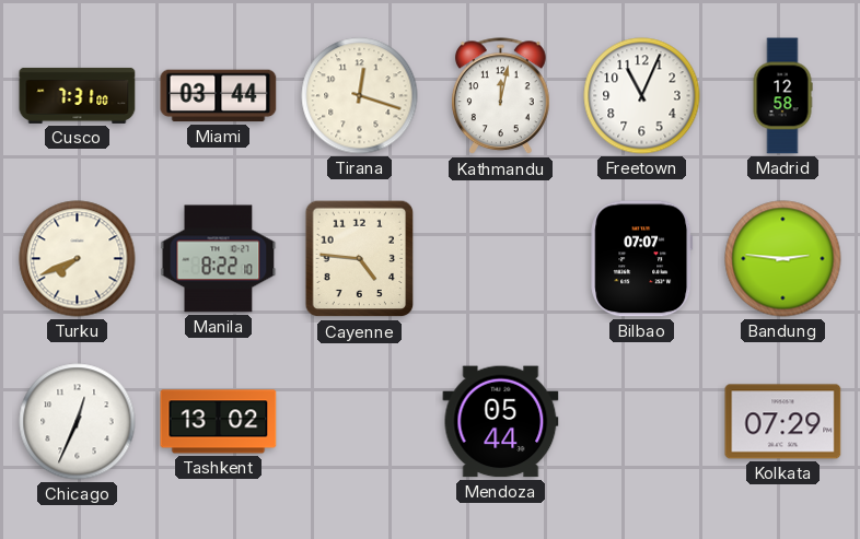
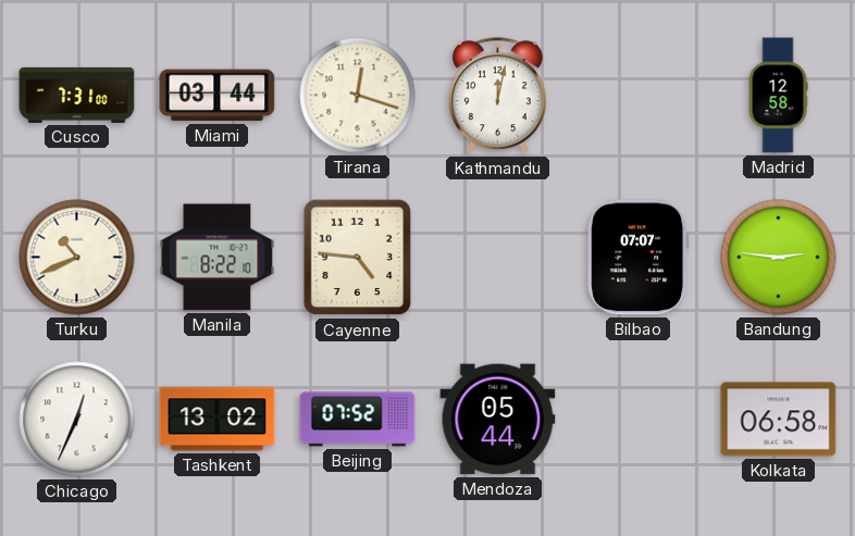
Freetown: 11:04 -> none
Turku: 7:41 -> 10:41
Beijing: none -> 07:52
Kolkata: 07:29 -> 06:58
